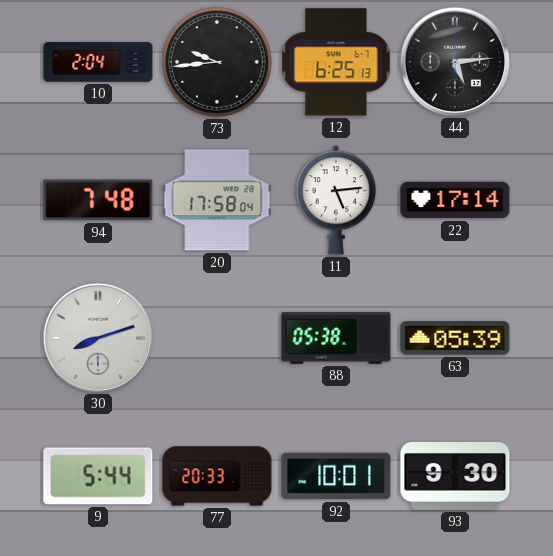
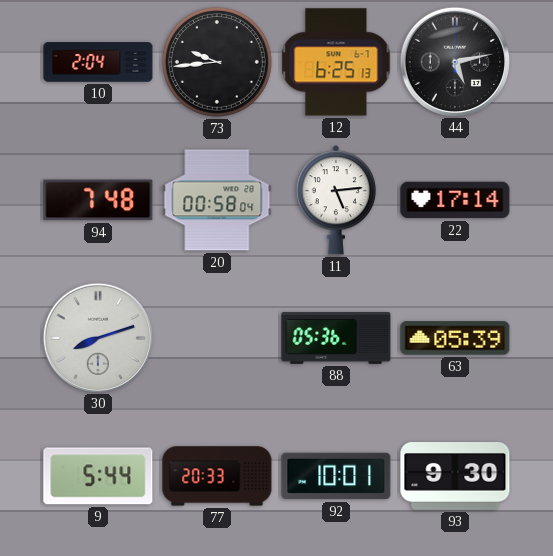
44: 5:14 -> 5:13
20: 17:58 -> 00:58
88: 05:38 -> 05:36
